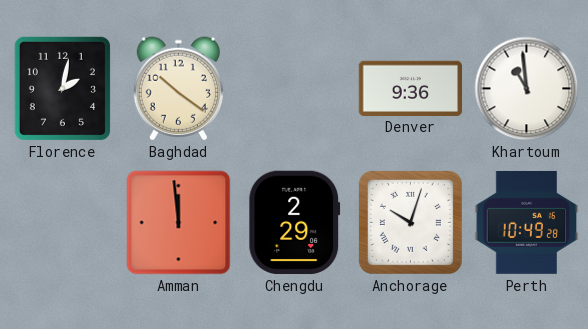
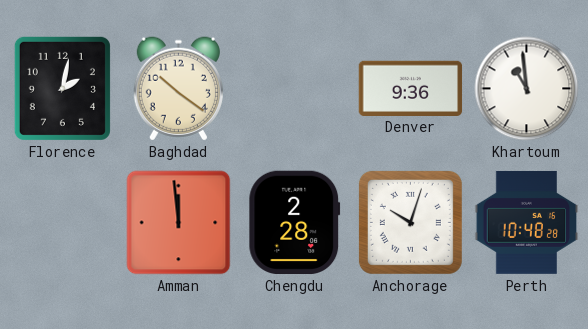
Chengdu: 2:29 -> 2:28
Perth: 10:49 -> 10:48
